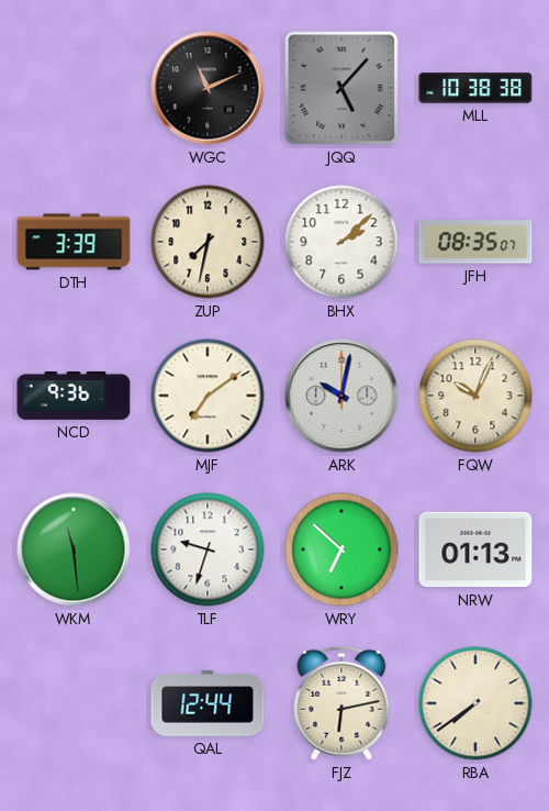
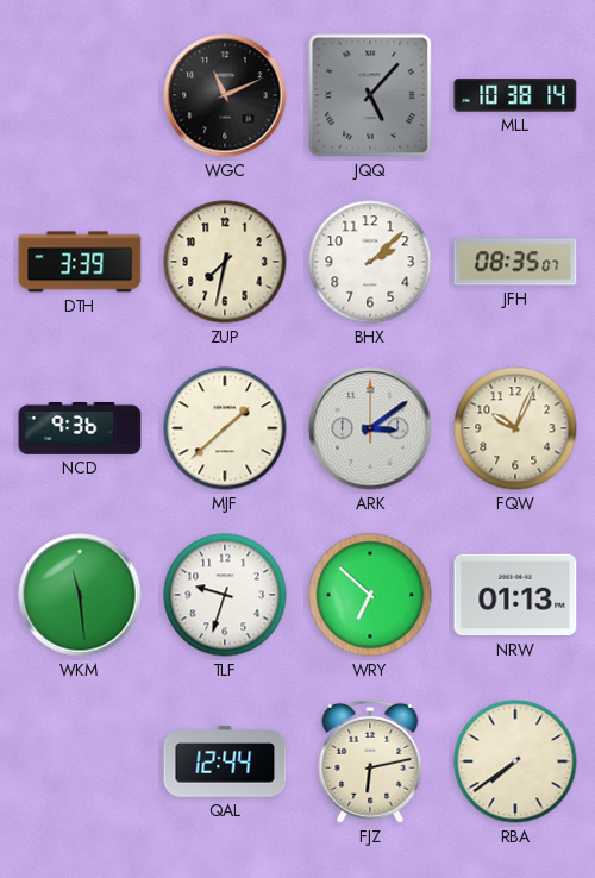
MLL: 10:38:38 -> 10:38:14
MJF: 7:09 -> 1:38
ARK: 10:02 -> 3:09
